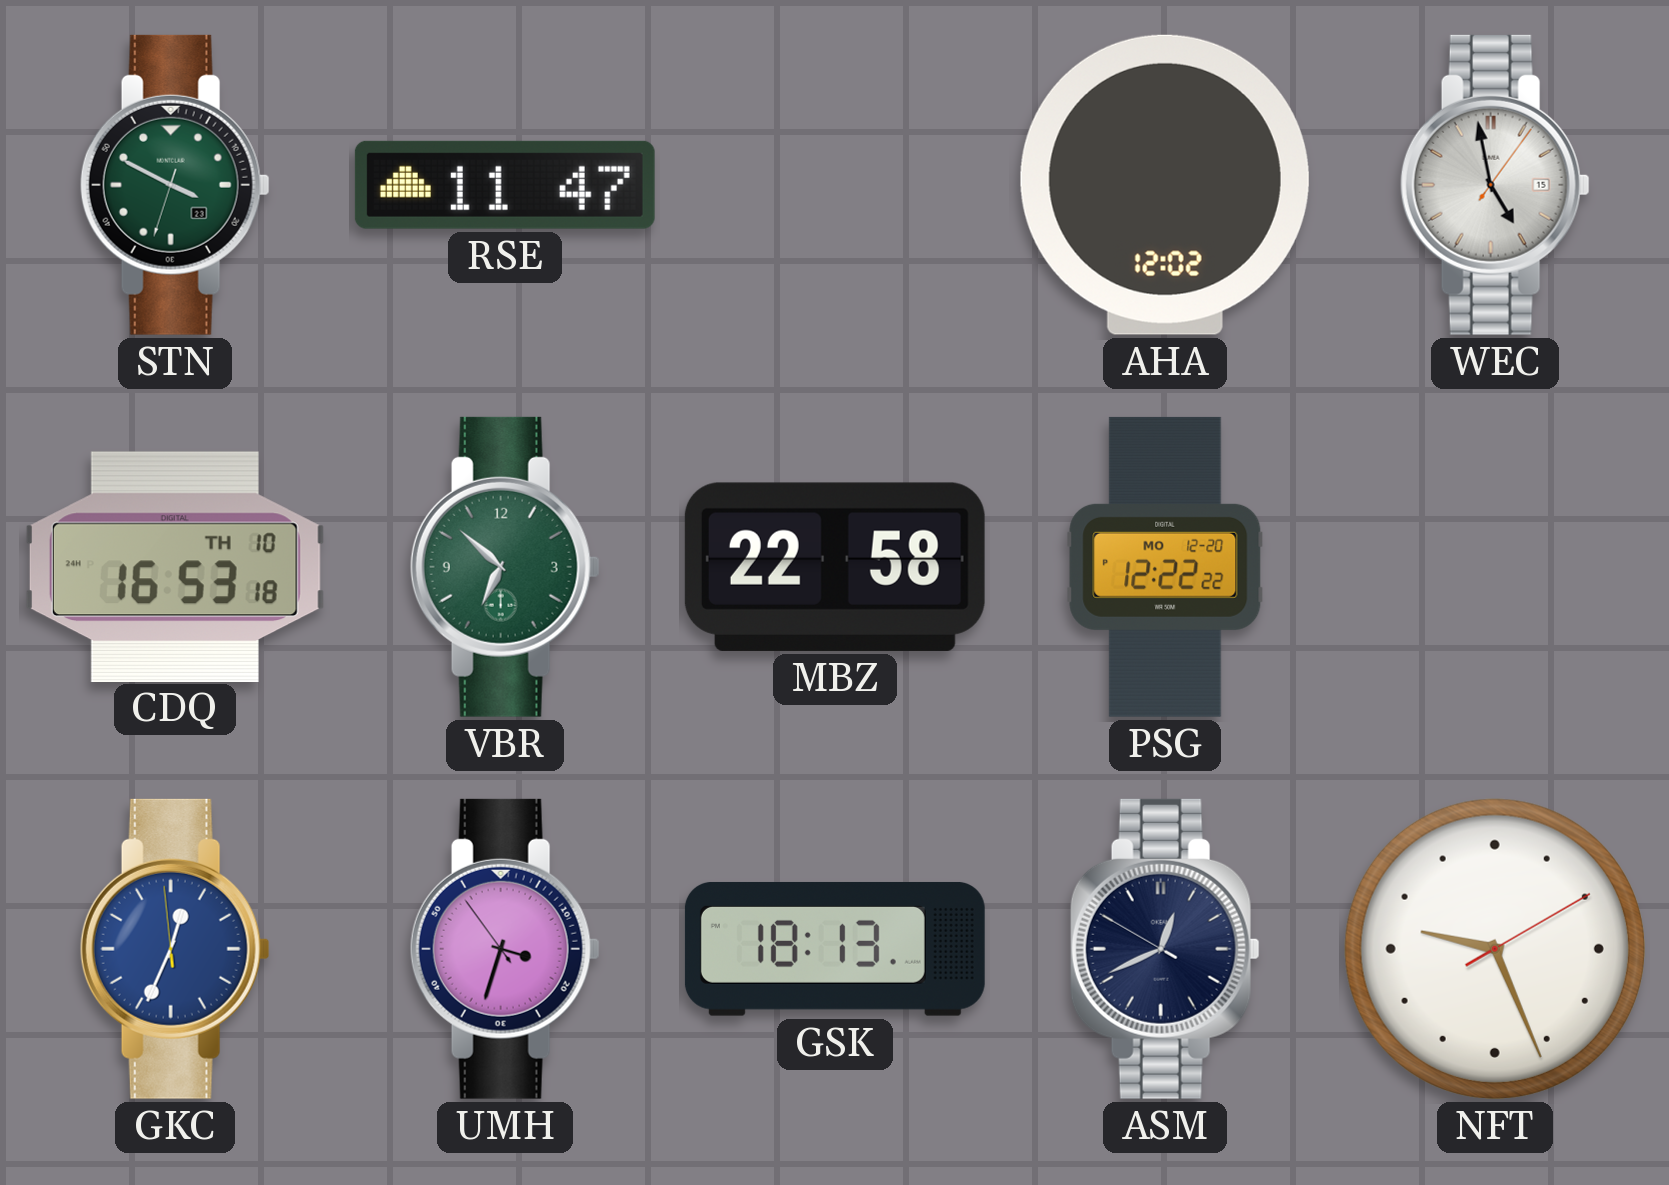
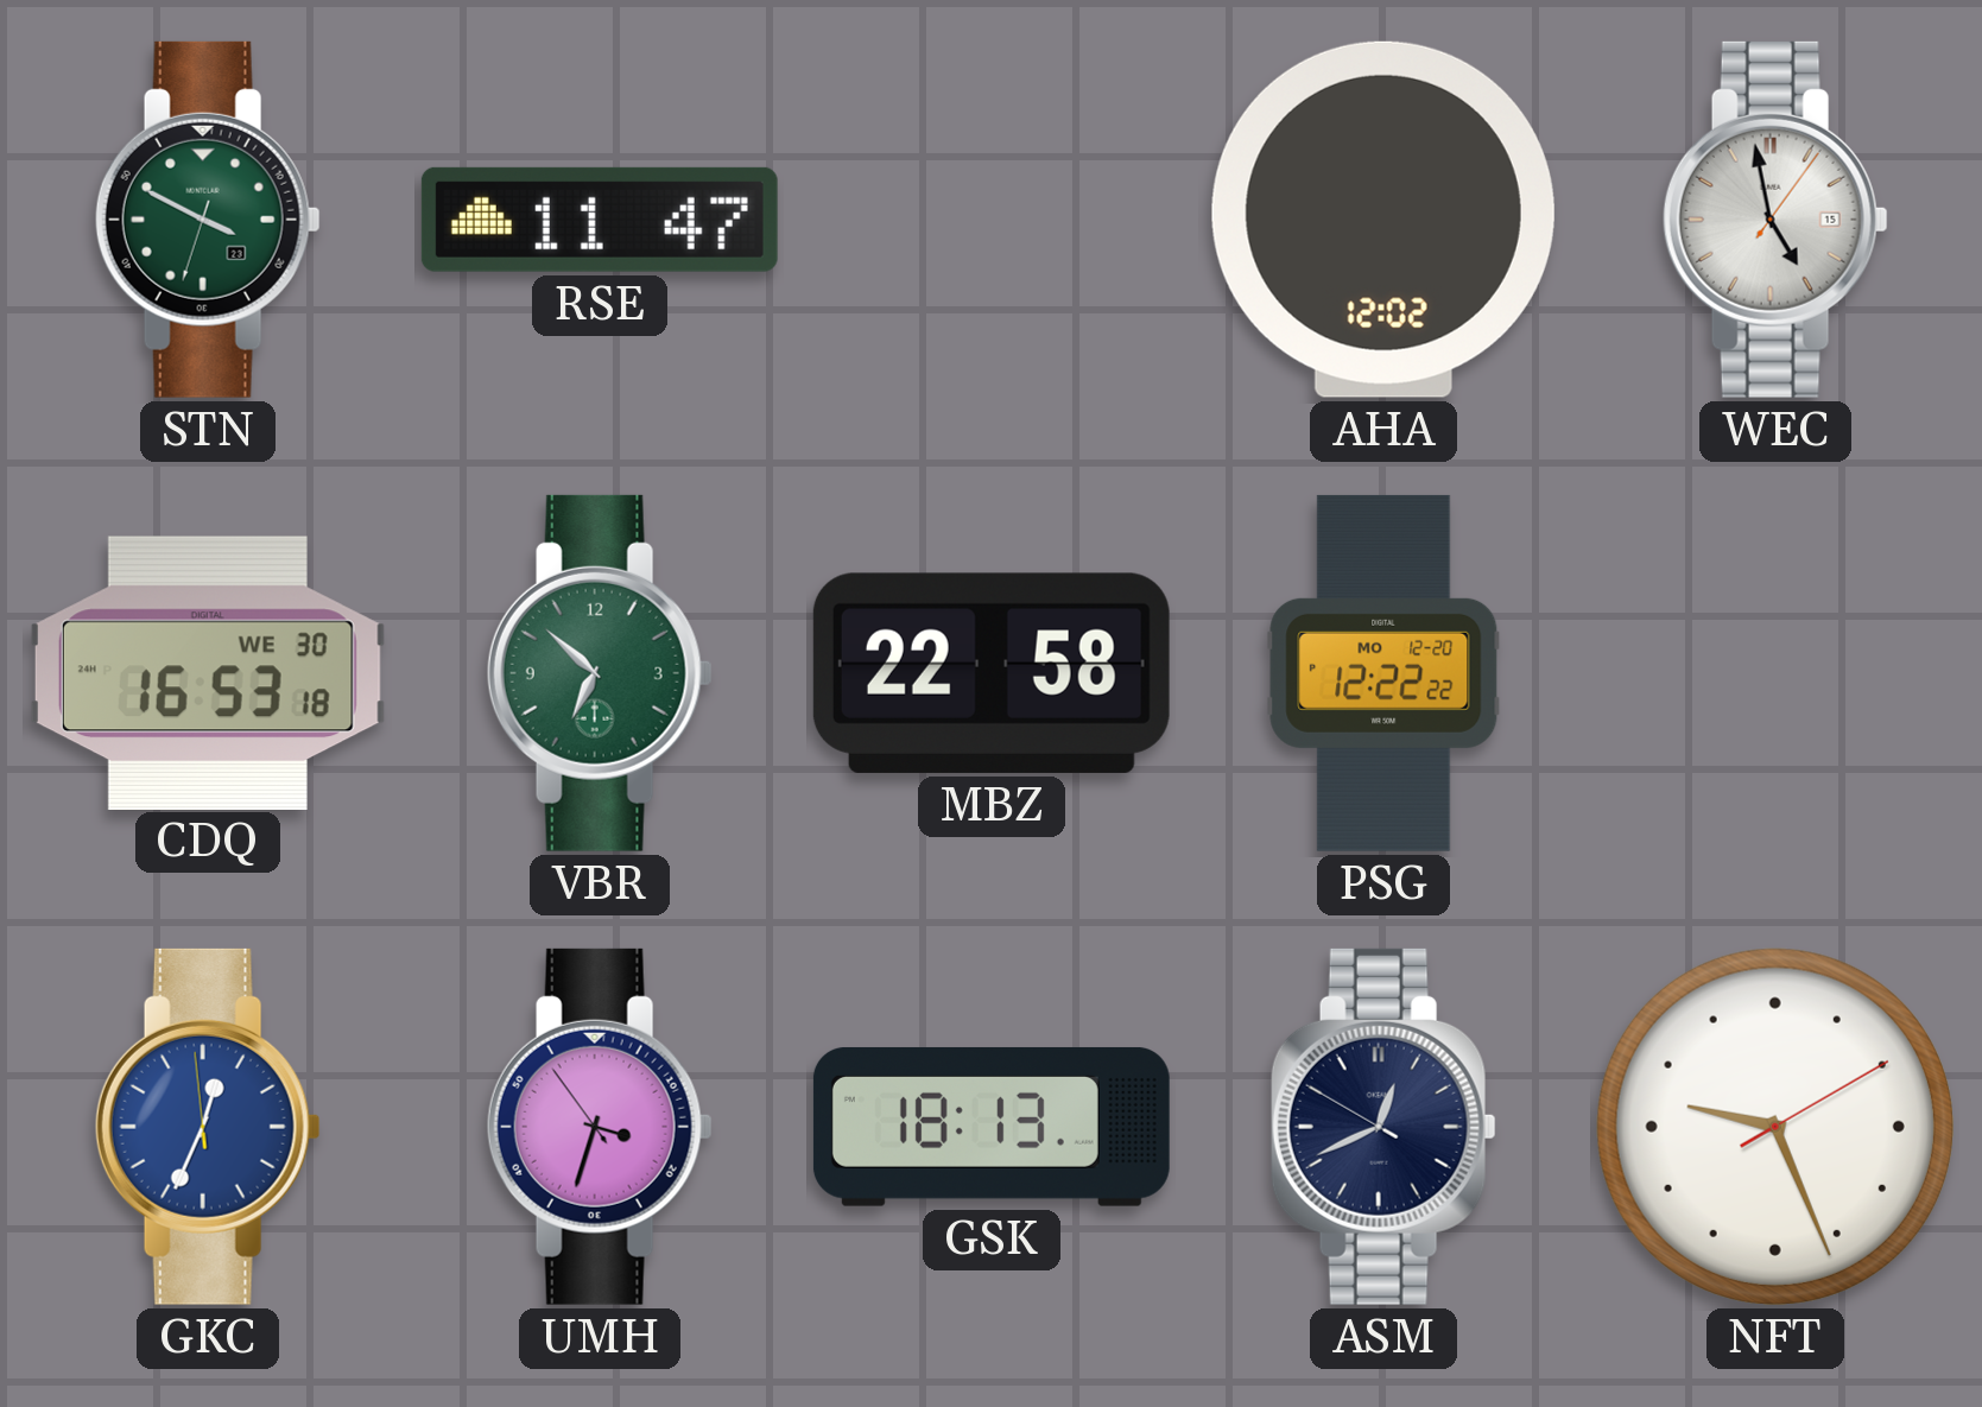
CDQ date: TH 10 -> WE 30
